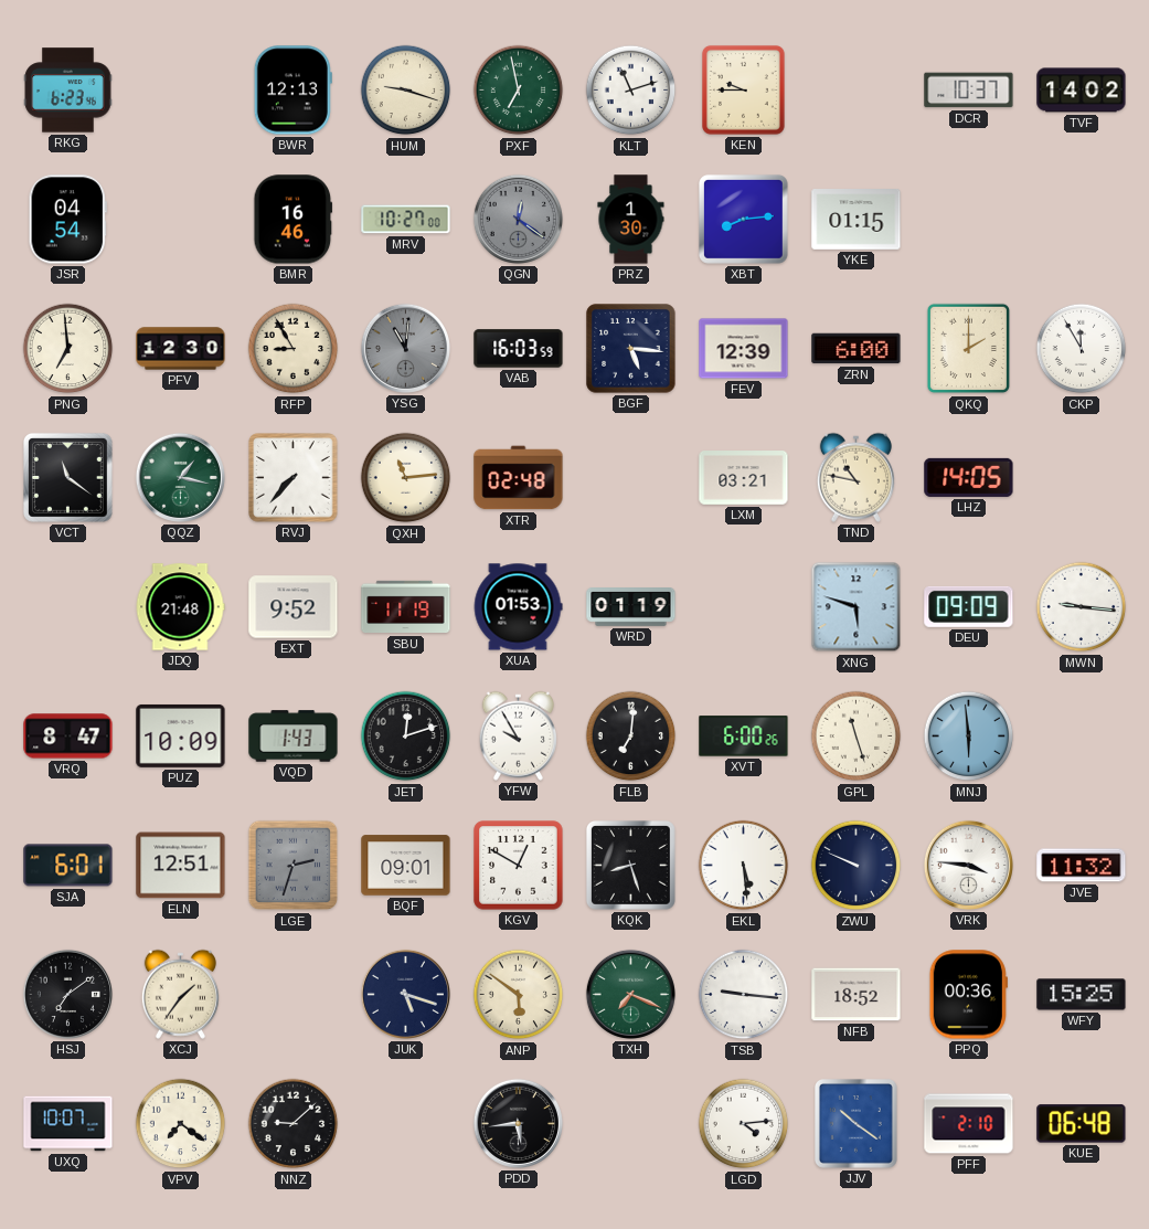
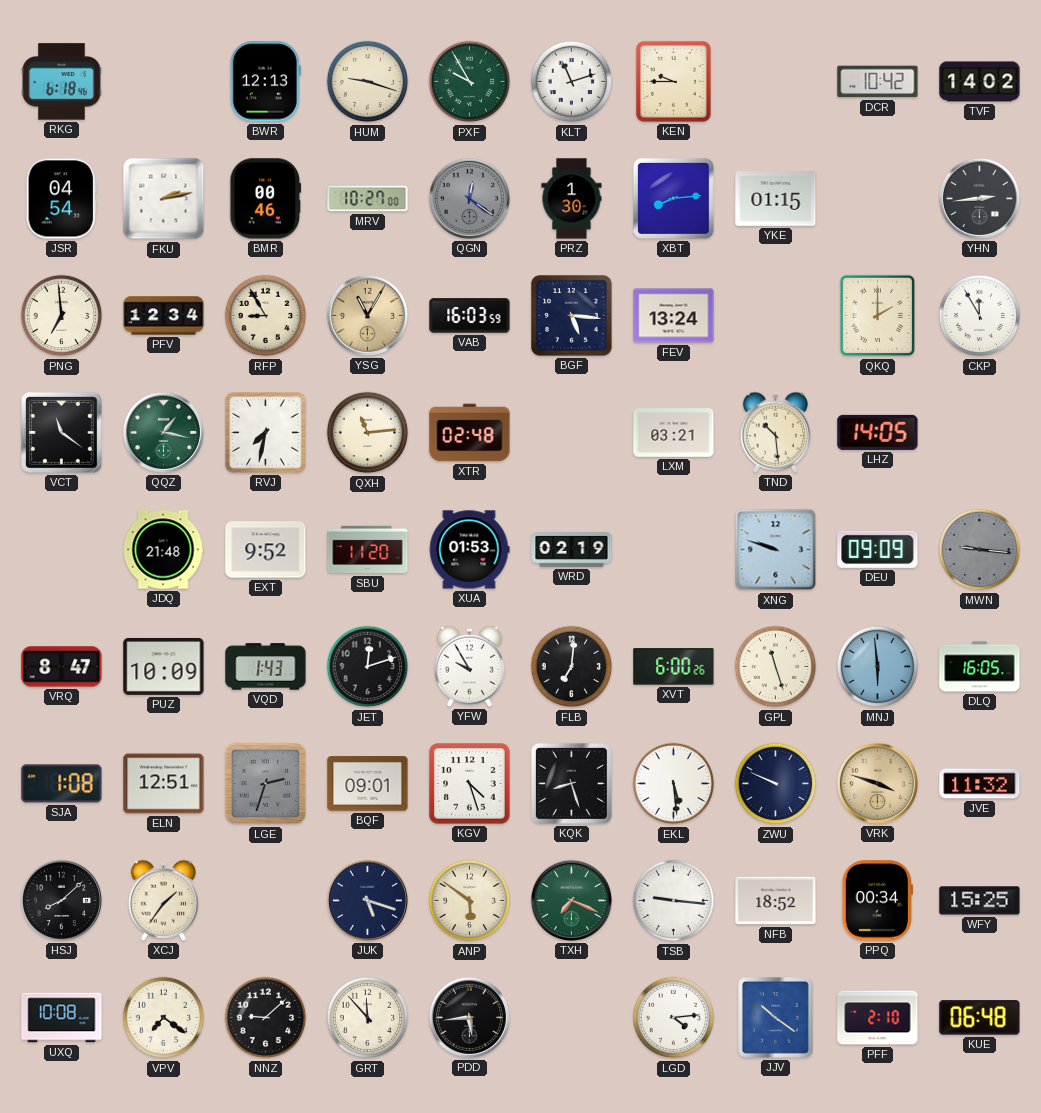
RKG: 6:23 -> 6:18
PXF: 6:58 -> 9:55
DCR: 10:37 -> 10:42
FKU: none -> 2:13
BMR: 16:46 -> 00:46
YHN: none -> 2:44
PFV: 12:30 -> 12:34
YSG: 11:01 -> 11:05
YSG dial: grey -> champagne
FEV: 12:39 -> 13:24
ZRN: 6:00 -> none
RVJ: 7:37 -> 7:32
TND: 10:47 -> 10:29
SBU: 11:19 -> 11:20
WRD: 01:19 -> 02:19
XNG: 5:48 -> 9:48
MWN dial: white -> grey
DLQ: none -> 16:05
SJA: 6:01 -> 1:08
KGV: 12:50 -> 4:27
VRK: 3:46 -> 3:48
VRK dial: white -> champagne
HSJ: 7:09 -> 8:08
PPQ: 00:36 -> 00:34
UXQ: 10:07 -> 10:08
GRT: none -> 11:53
